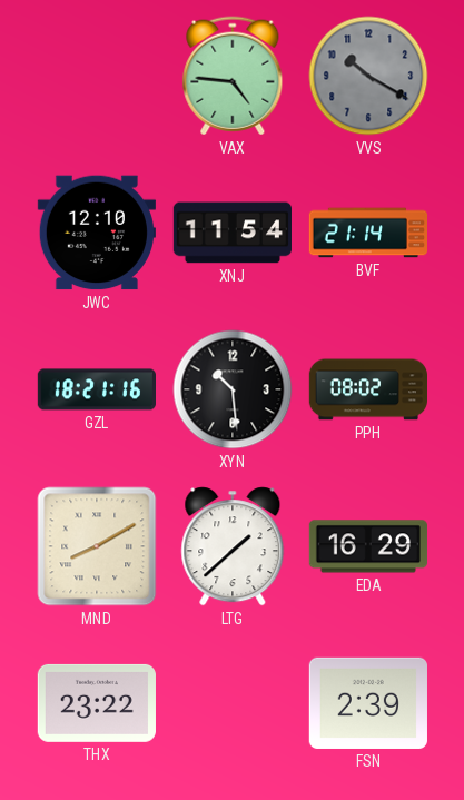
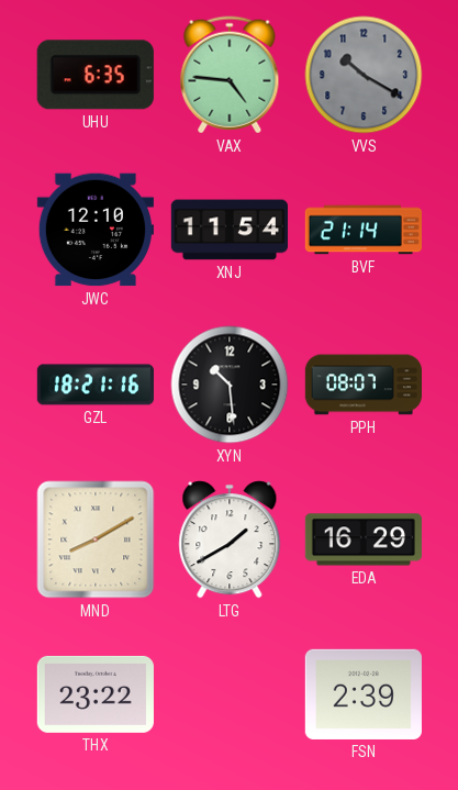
UHU: none -> 6:35
PPH: 08:02 -> 08:07
LTG: 1:38 -> 1:40
